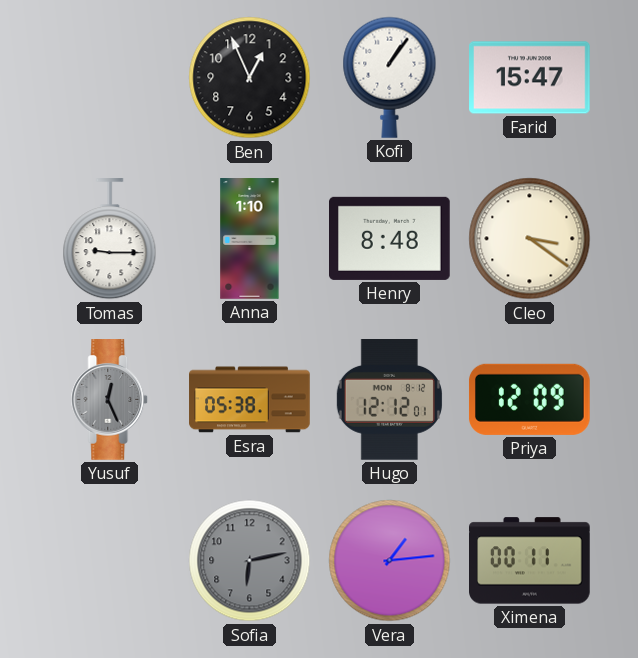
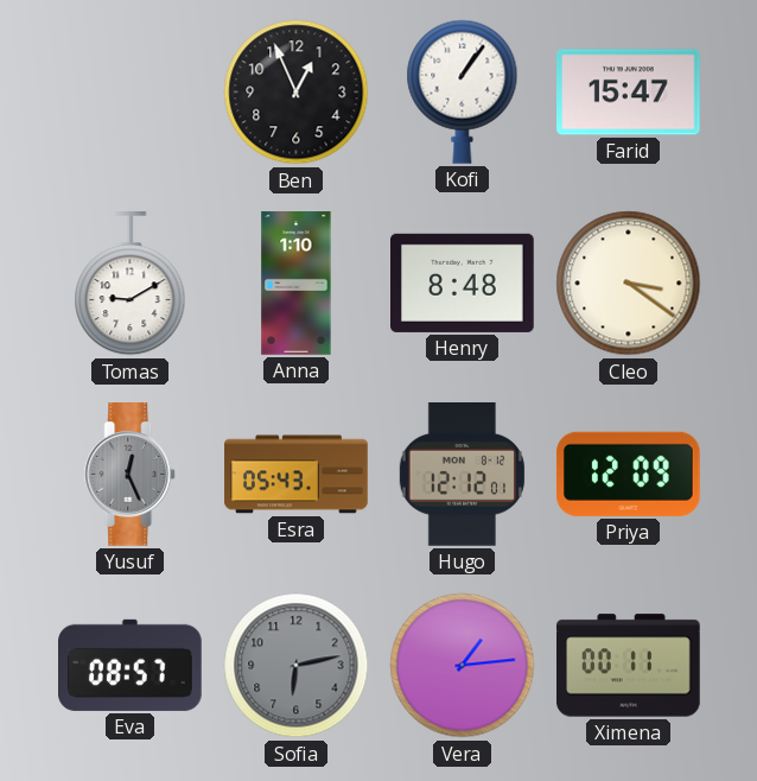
Tomas: 9:15 -> 9:10
Esra: 05:38 -> 05:43
Eva: none -> 08:57
